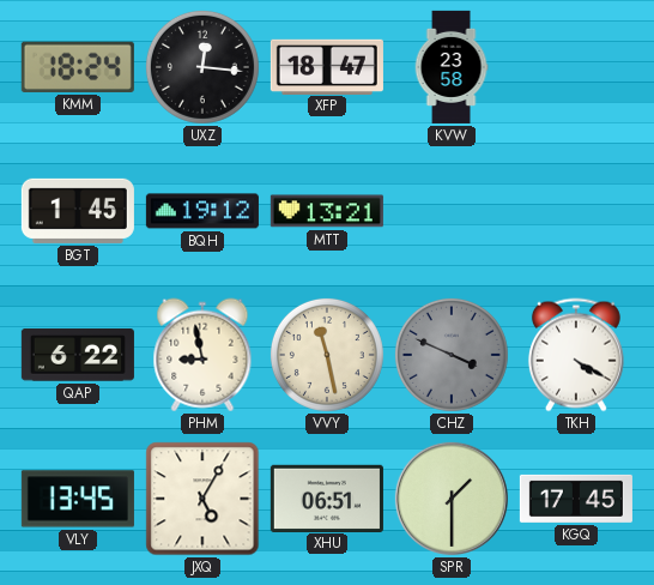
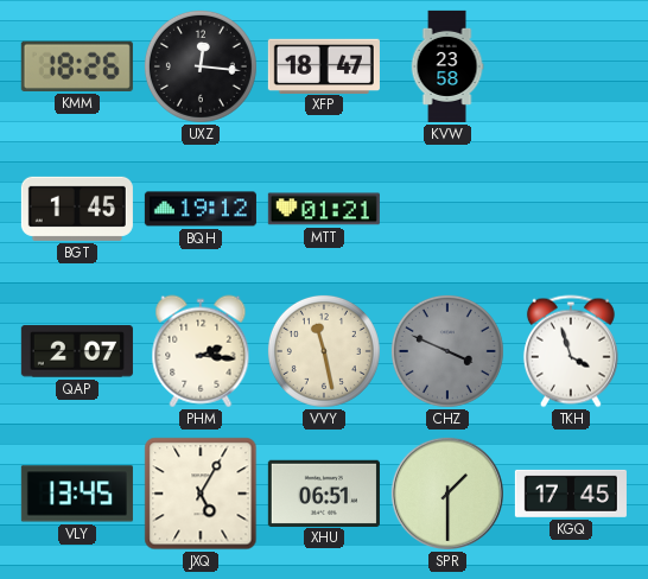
KMM: 18:24 -> 18:26
MTT: 13:21 -> 01:21
QAP: 6:22 -> 2:07
PHM: 8:58 -> 2:16
TKH: 4:20 -> 3:57
